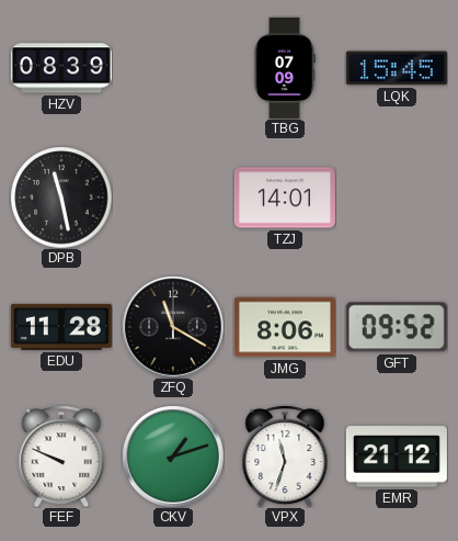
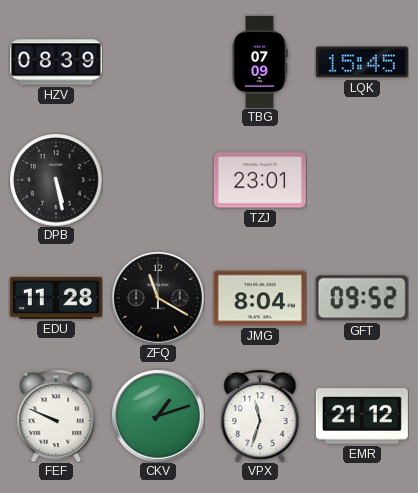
DPB: 11:28 -> 5:28
TZJ: 14:01 -> 23:01
JMG: 8:06 -> 8:04
